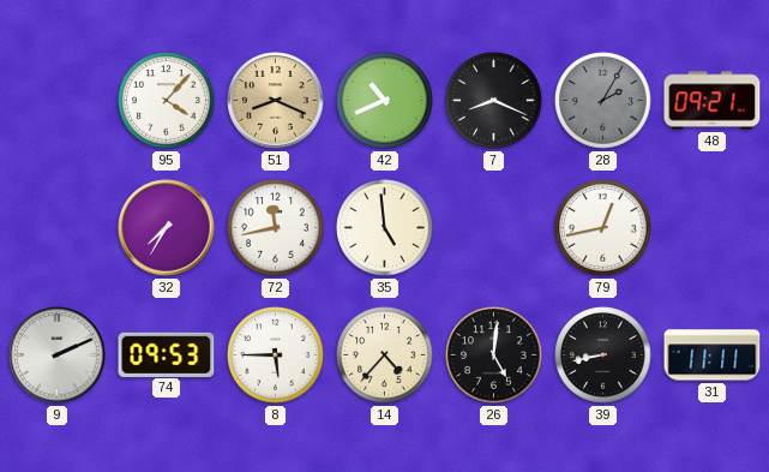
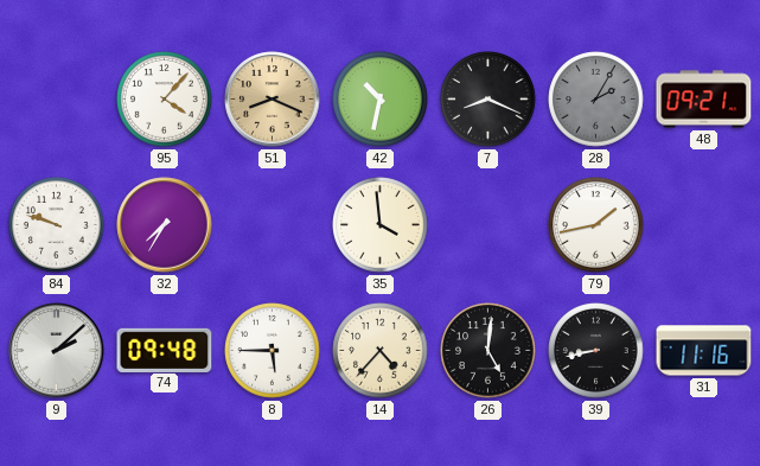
42: 10:41 -> 10:32
84: none -> 9:48
72: 11:43 -> none
35: 4:59 -> 3:59
79: 12:43 -> 1:43
9: 2:11 -> 2:08
74: 09:53 -> 09:48
31: 11:11 -> 11:16
